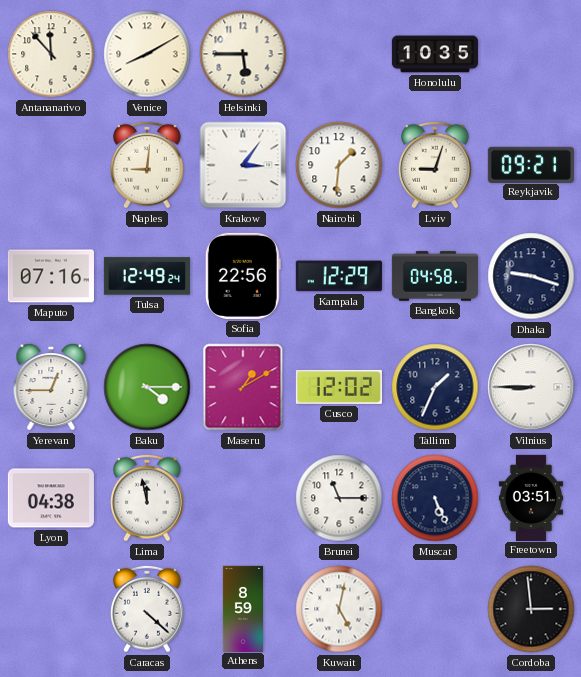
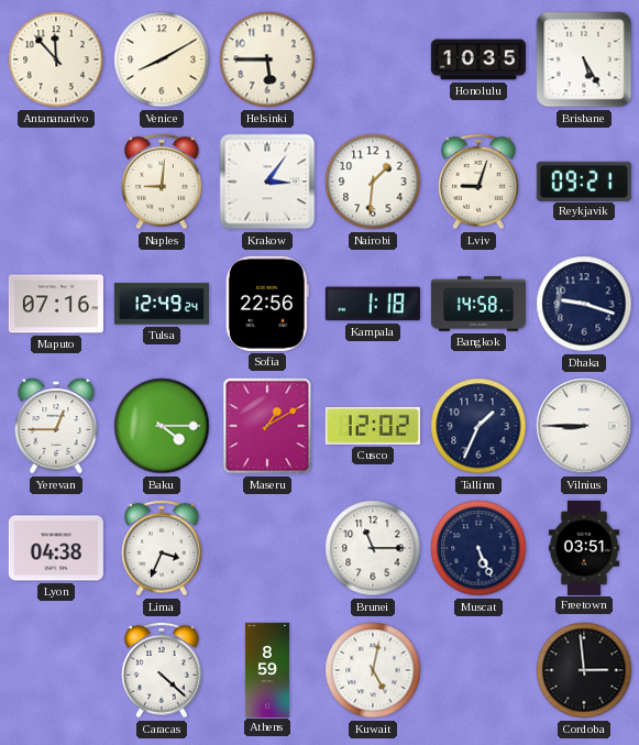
Brisbane: none -> 5:25
Kampala: 12:29 -> 1:18
Bangkok: 04:58 -> 14:58
Lima: 11:58 -> 3:34
